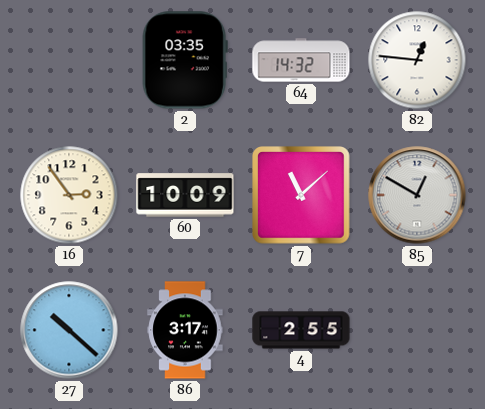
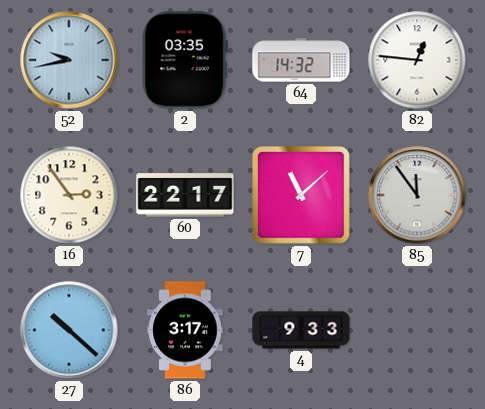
52: none -> 9:43
60: 10:09 -> 22:17
85: 12:50 -> 11:54
4: 2:55 -> 9:33
